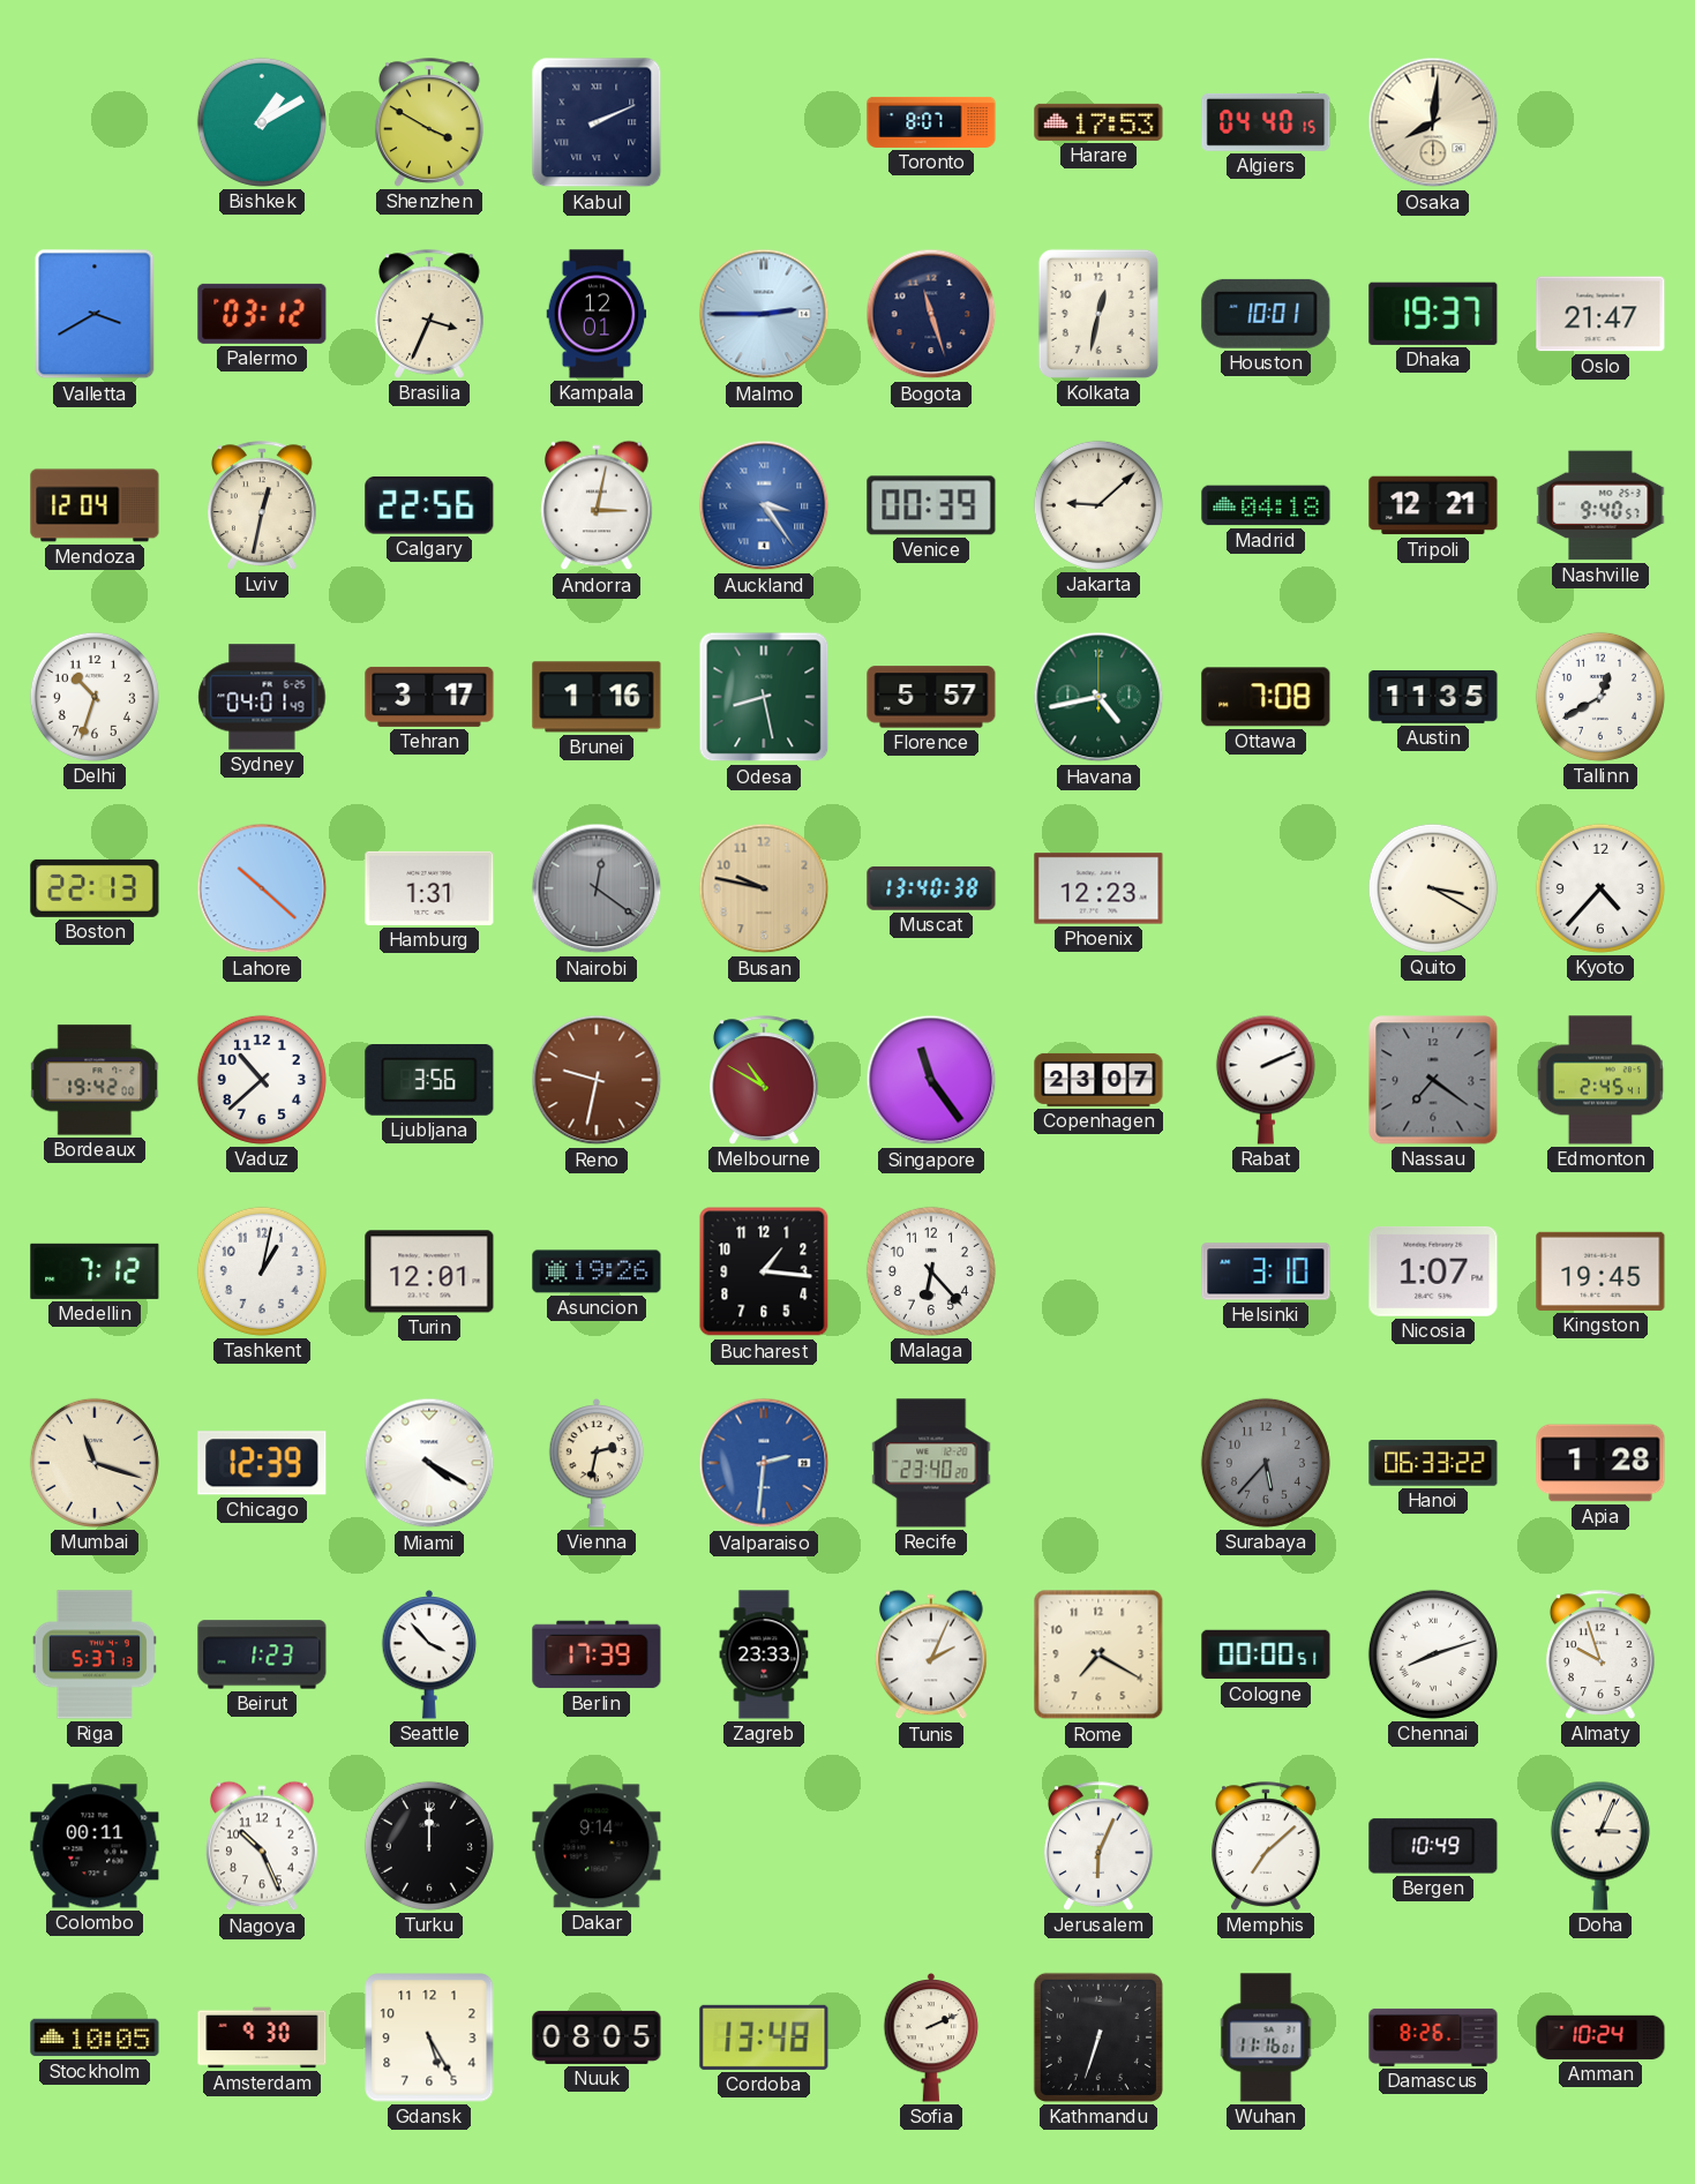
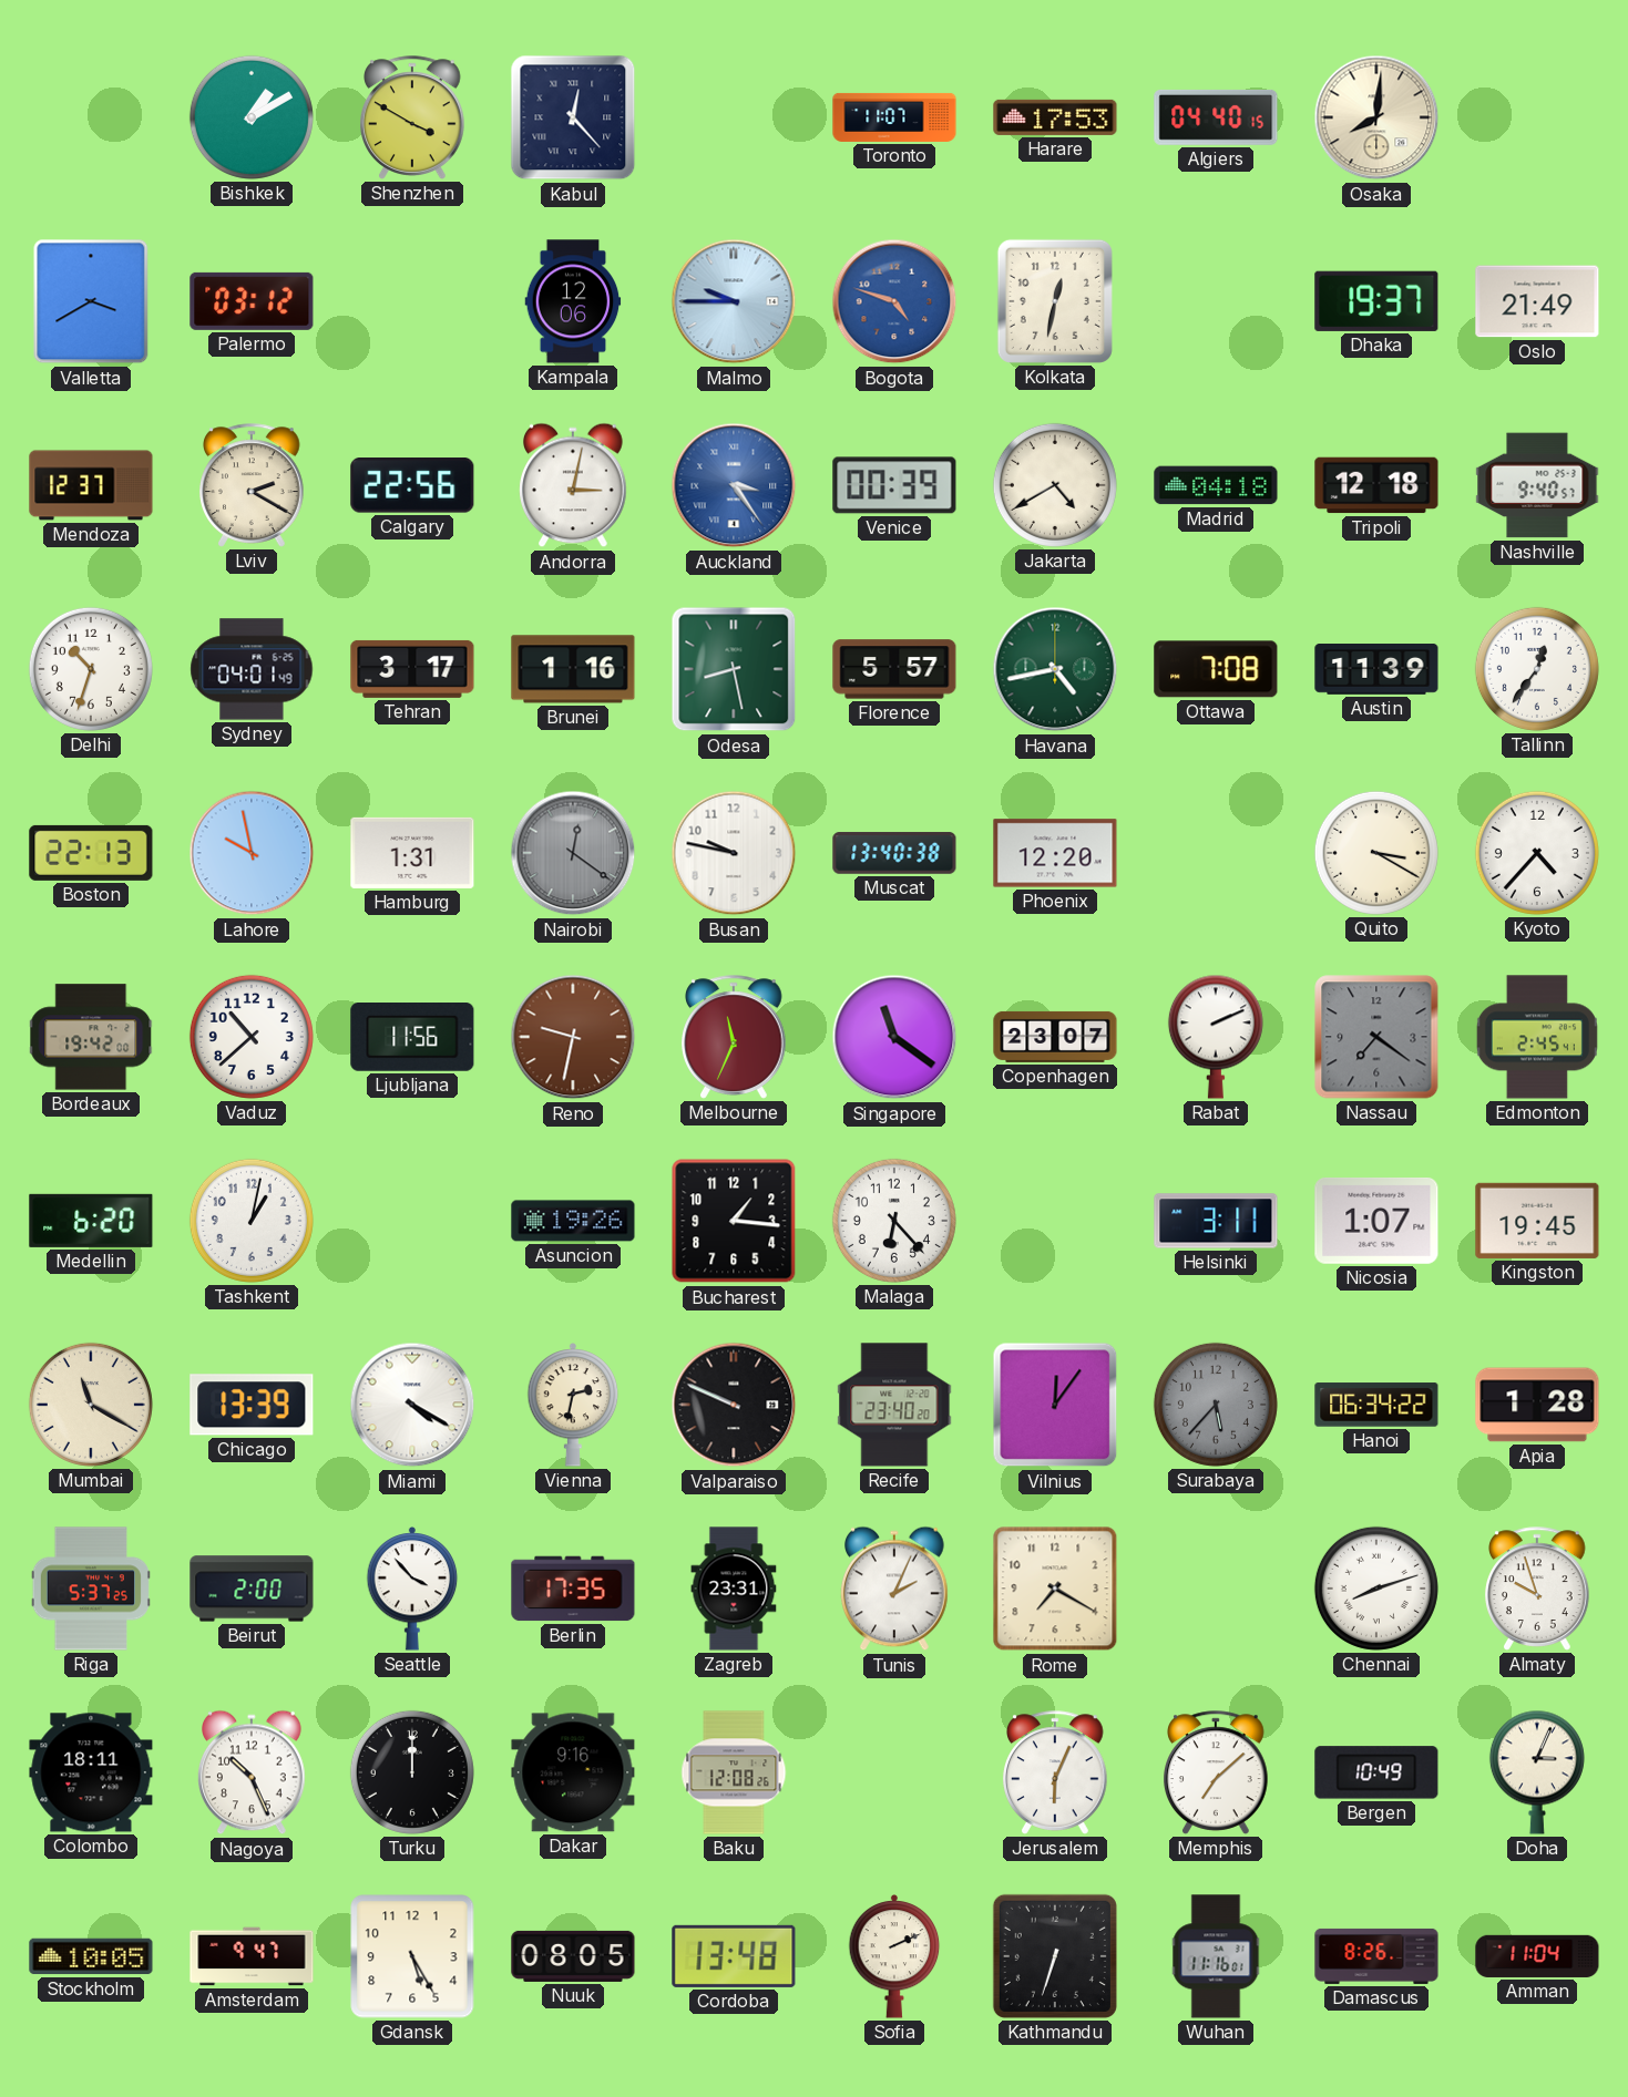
Kabul: 2:11 -> 12:23
Toronto: 8:07 -> 11:07
Brasilia: 3:34 -> none
Kampala: 12:01 -> 12:06
Malmo: 2:45 -> 9:45
Bogota: 11:27 -> 4:48
Bogota dial: navy -> blue
Houston: 10:01 -> none
Oslo: 21:47 -> 21:49
Mendoza: 12:04 -> 12:37
Lviv: 12:32 -> 2:20
Jakarta: 9:08 -> 4:40
Tripoli: 12:21 -> 12:18
Austin: 11:35 -> 11:39
Tallinn: 12:40 -> 12:36
Lahore: 10:22 -> 9:58
Busan dial: champagne -> white
Phoenix: 12:23 -> 12:20
Ljubljana: 3:56 -> 11:56
Melbourne: 10:50 -> 11:34
Singapore: 11:24 -> 11:21
Medellin: 7:12 -> 6:20
Turin: 12:01 -> none
Helsinki: 3:10 -> 3:11
Mumbai: 11:18 -> 11:20
Chicago: 12:39 -> 13:39
Valparaiso: 2:31 -> 9:49
Valparaiso dial: blue -> black
Vilnius: none -> 12:06
Hanoi: 06:33 -> 06:34
Riga: 5:37:13 -> 5:37:25
Beirut: 1:23 -> 2:00
Berlin: 17:39 -> 17:35
Zagreb: 23:33 -> 23:31
Cologne: 00:00 -> none
Colombo: 00:11 -> 18:11
Dakar: 9:14 -> 9:16
Baku: none -> 12:08
Amsterdam: 9:30 -> 9:47
Amman: 10:24 -> 11:04
